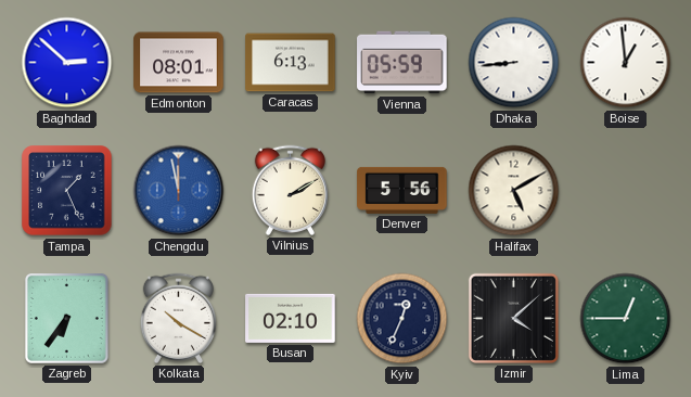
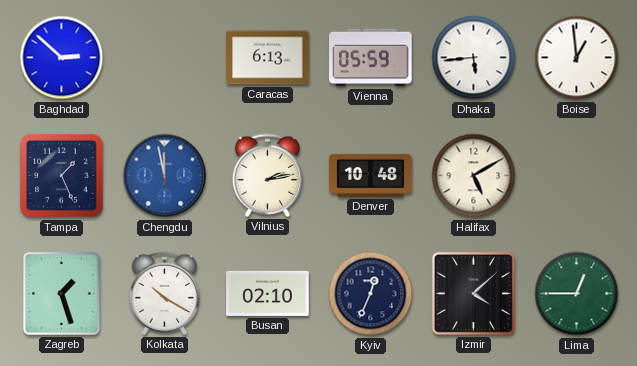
Edmonton: 08:01 -> none
Dhaka: 8:44 -> 5:44
Vilnius: 2:10 -> 2:13
Denver: 5:56 -> 10:48
Zagreb: 6:36 -> 1:27
